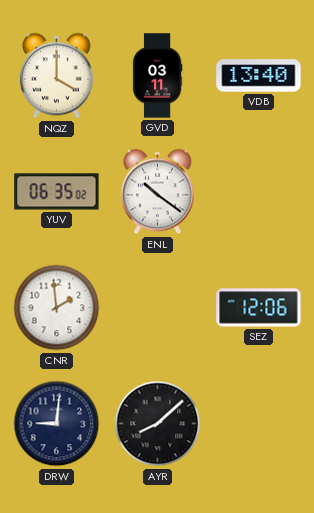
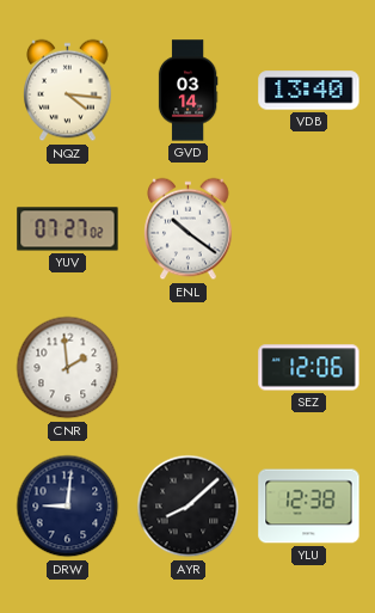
NQZ: 4:00 -> 4:16
GVD: 03:11 -> 03:14
YUV: 06:35 -> 07:27
YLU: none -> 12:38
